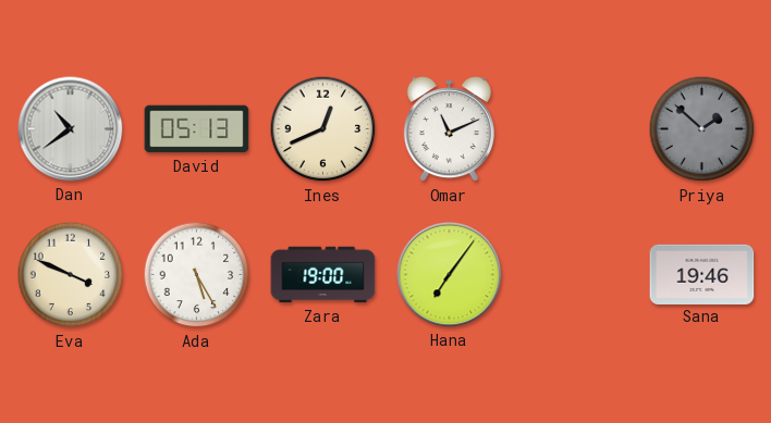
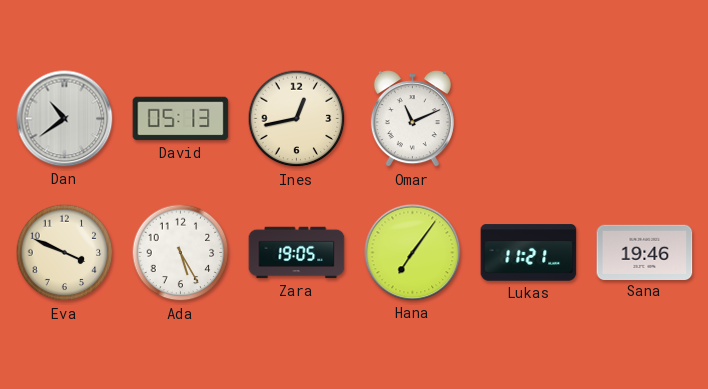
Ines: 12:41 -> 12:43
Priya: 1:52 -> none
Zara: 19:00 -> 19:05
Lukas: none -> 11:21
